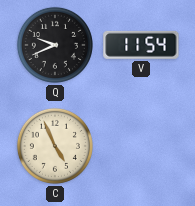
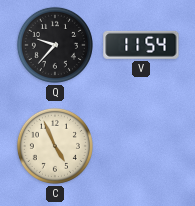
Q: 9:41 -> 9:37
